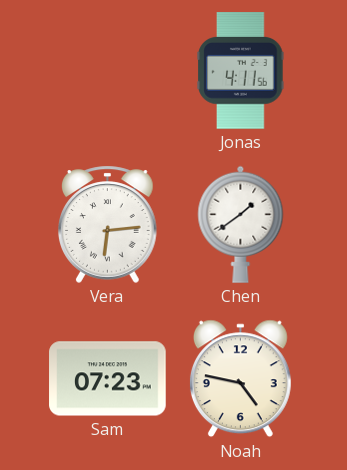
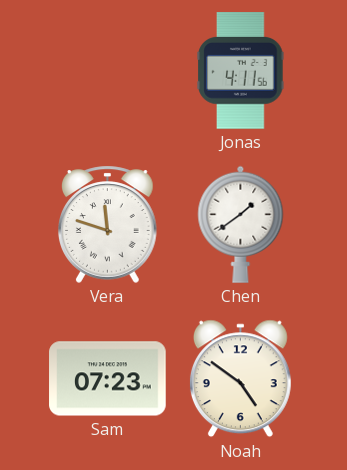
Vera: 6:14 -> 11:48
Noah: 4:47 -> 4:51
